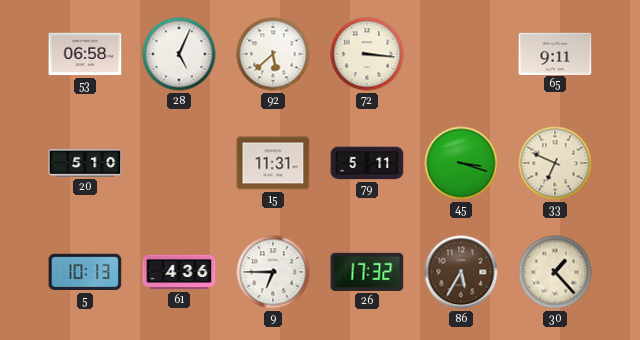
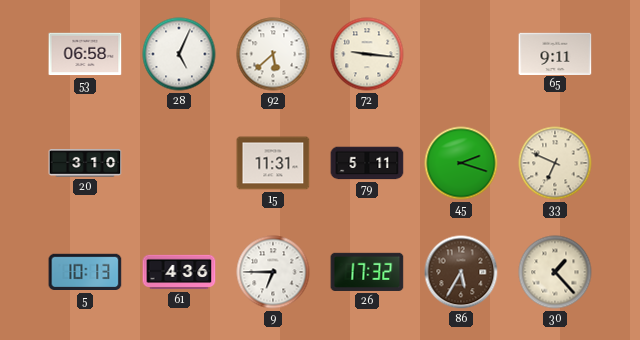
72: 3:16 -> 9:16
20: 5:10 -> 3:10
45: 3:18 -> 2:18
